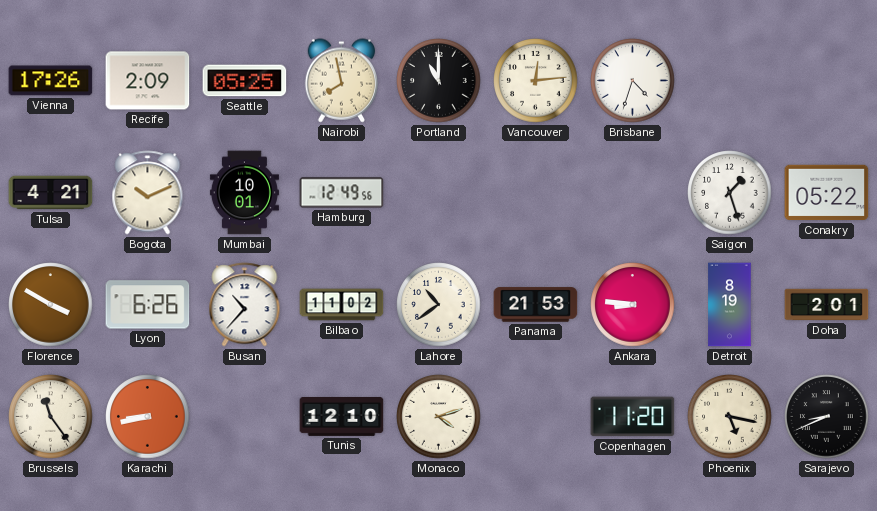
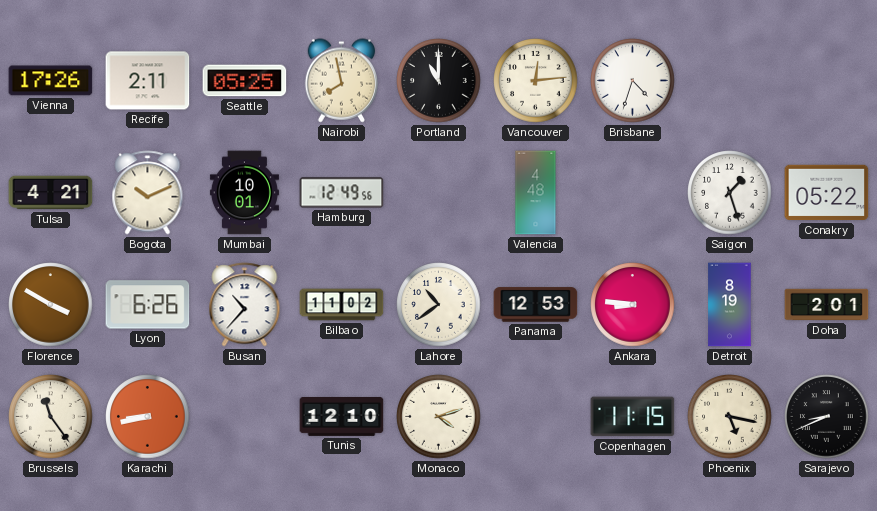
Recife: 2:09 -> 2:11
Valencia: none -> 4:48
Panama: 21:53 -> 12:53
Copenhagen: 11:20 -> 11:15
